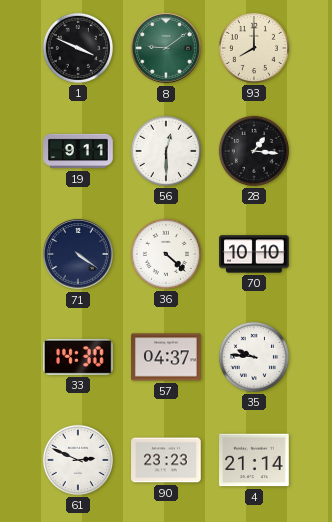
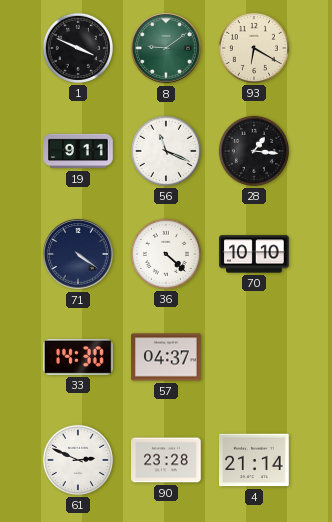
93: 8:00 -> 6:20
56: 12:30 -> 11:19
35: 9:46 -> none
90: 23:23 -> 23:28
